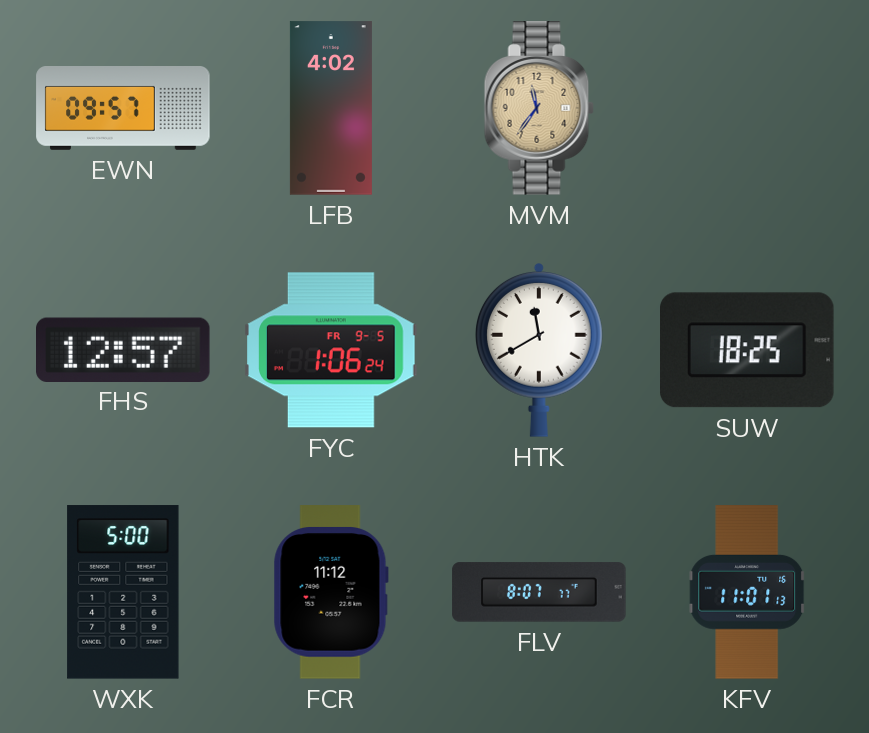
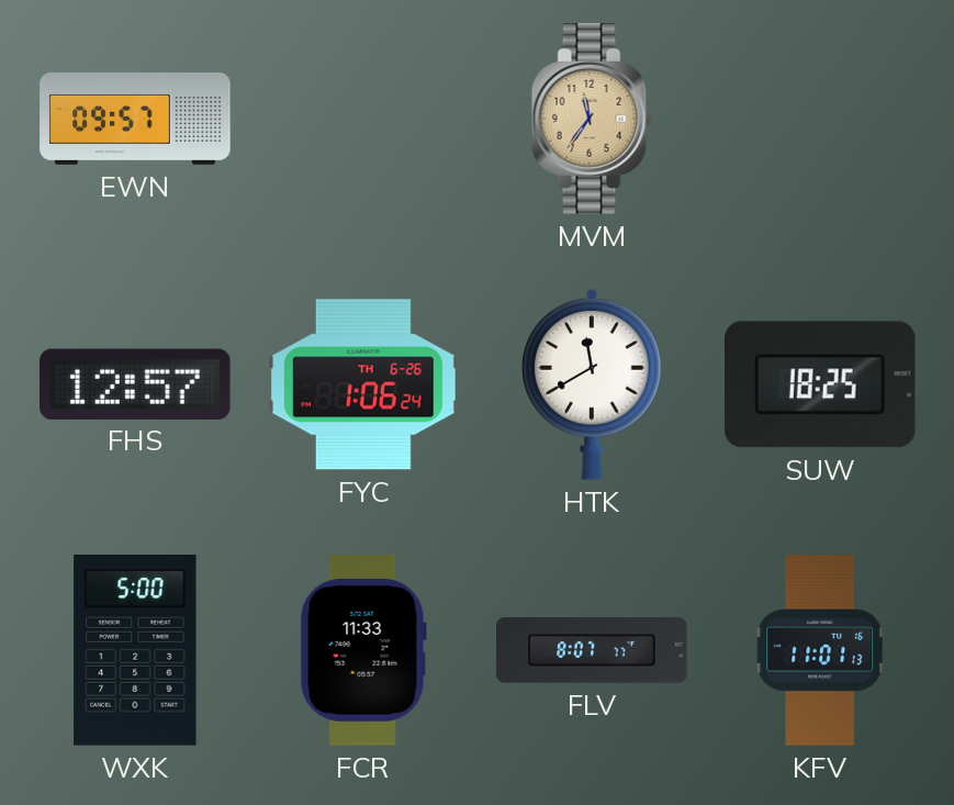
LFB: 4:02 -> none
FYC date: FR 9-5 -> TH 6-26
FCR: 11:12 -> 11:33
